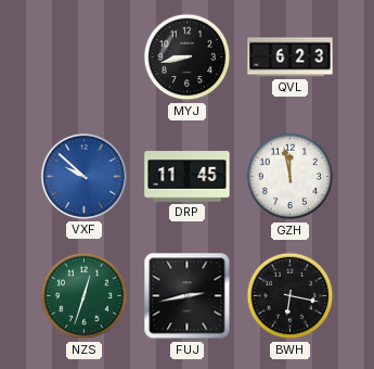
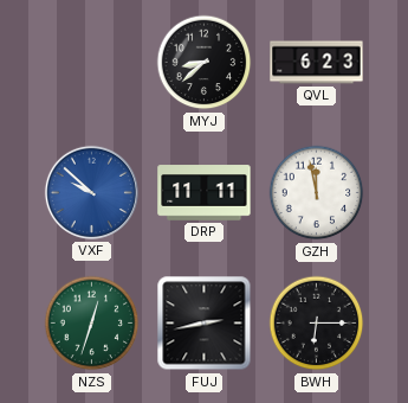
MYJ: 8:43 -> 8:38
DRP: 11:45 -> 11:11
BWH: 6:17 -> 6:15
